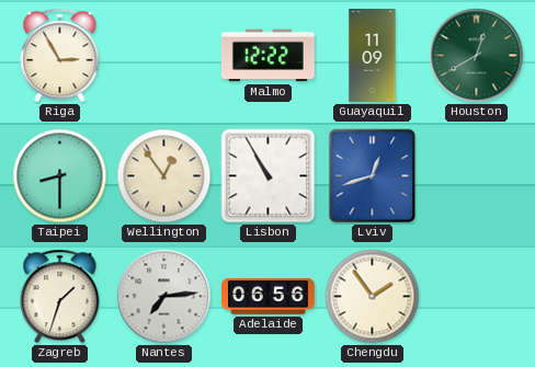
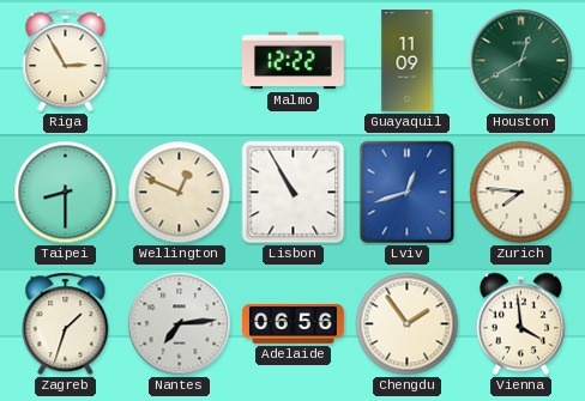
Wellington: 12:54 -> 12:49
Zurich: none -> 7:46
Vienna: none -> 3:59
